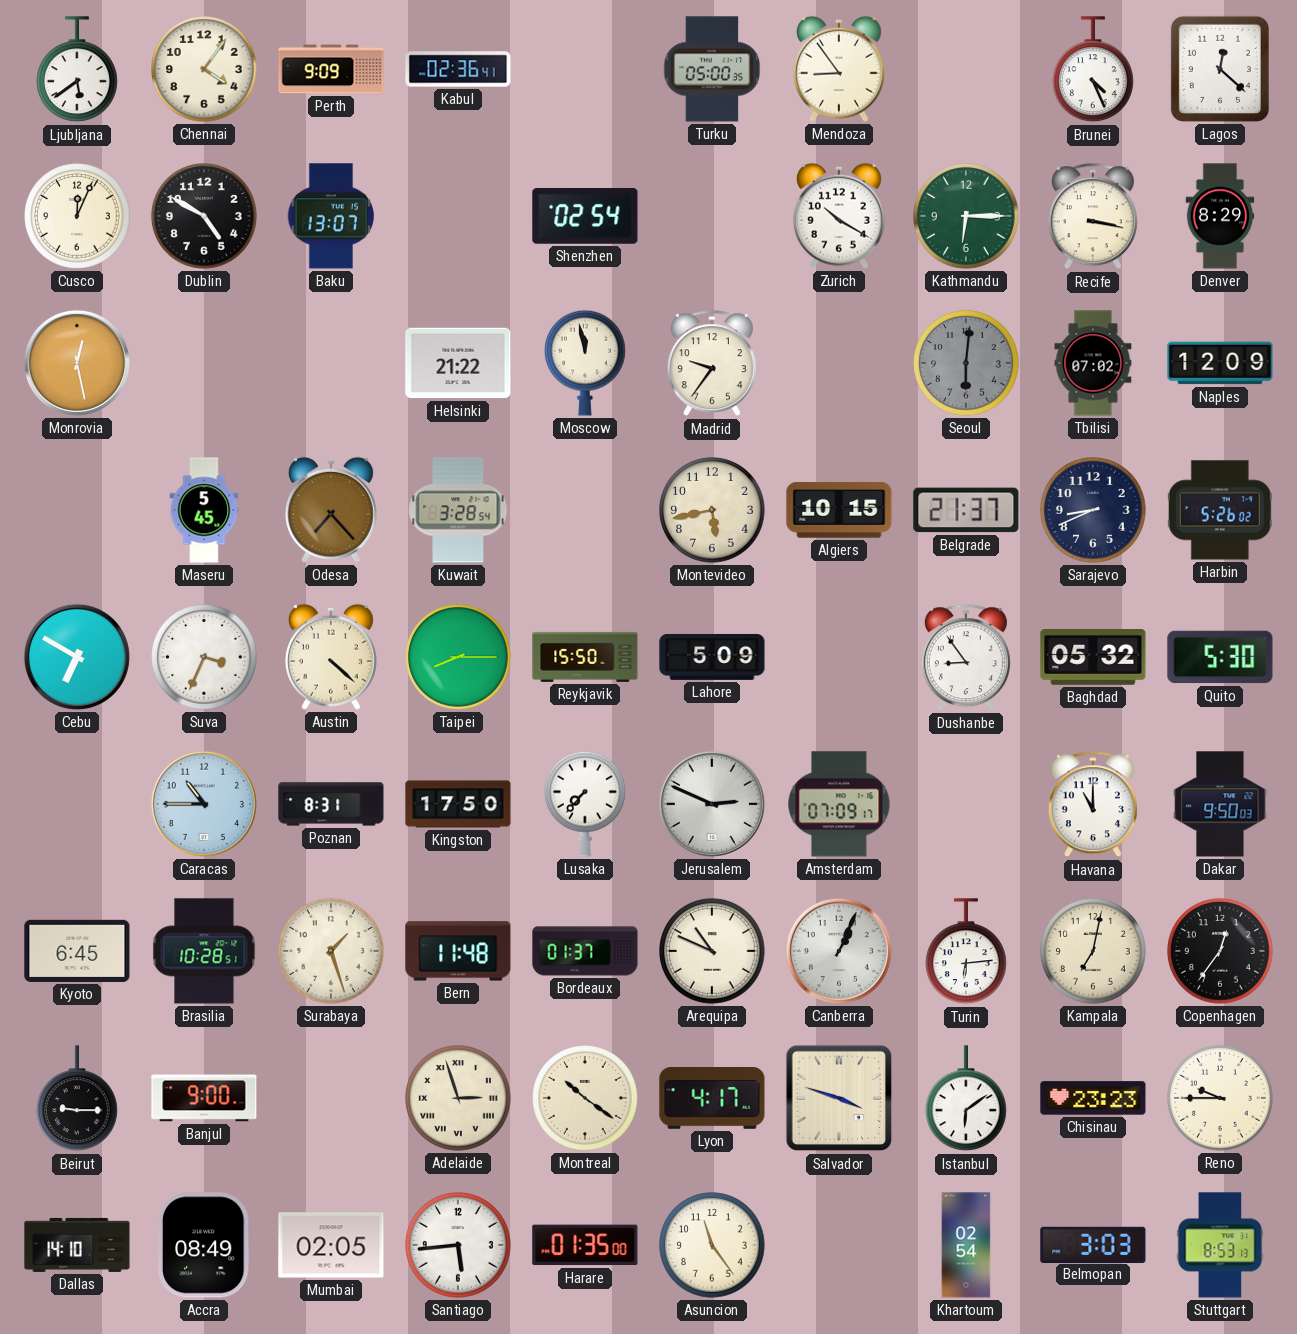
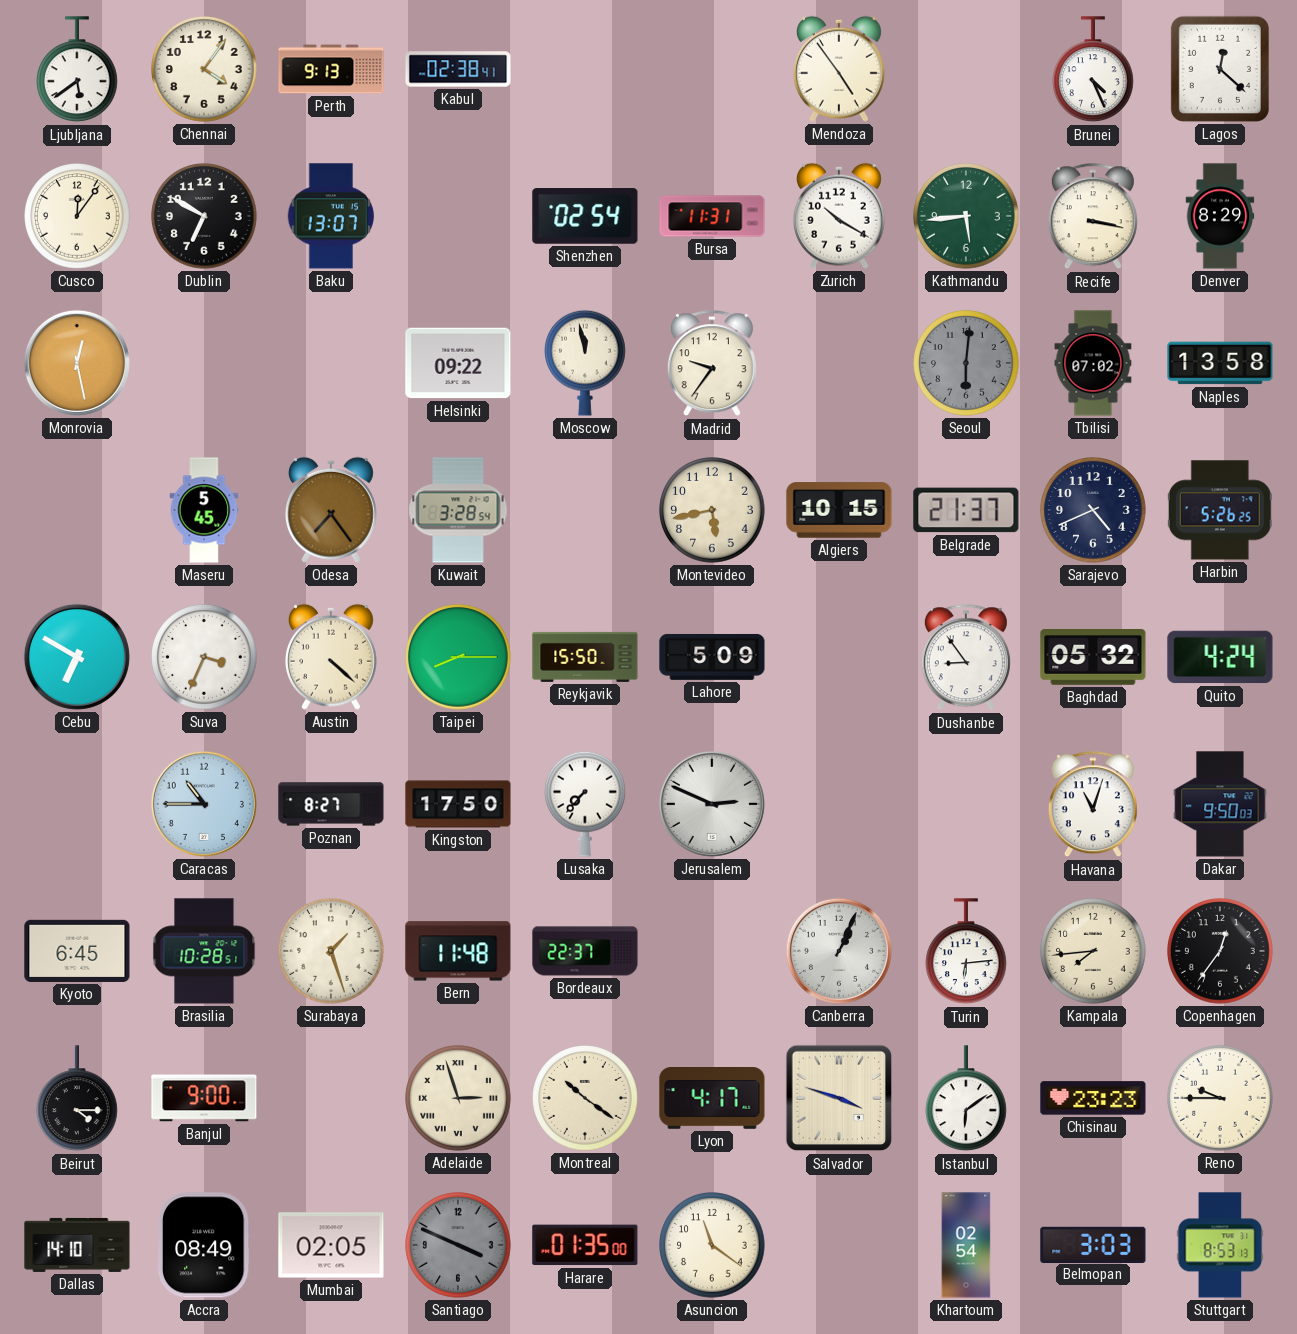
Perth: 9:09 -> 9:13
Kabul: 02:36 -> 02:38
Turku: 05:00 -> none
Mendoza: 8:54 -> 4:54
Cusco: 12:04 -> 12:06
Dublin: 4:50 -> 6:50
Bursa: none -> 11:31
Kathmandu: 6:15 -> 5:44
Helsinki: 21:22 -> 09:22
Naples: 12:09 -> 13:58
Odesa: 7:23 -> 7:24
Sarajevo: 8:41 -> 4:41
Harbin: 5:26:02 -> 5:26:25
Quito: 5:30 -> 4:24
Poznan: 8:31 -> 8:27
Amsterdam: 07:09 -> none
Havana: 11:00 -> 11:03
Bordeaux: 01:37 -> 22:37
Arequipa: 10:49 -> none
Kampala: 7:02 -> 7:44
Beirut: 9:15 -> 4:15
Santiago: 5:44 -> 3:49
Santiago dial: white -> grey
Asuncion: 11:24 -> 11:21
